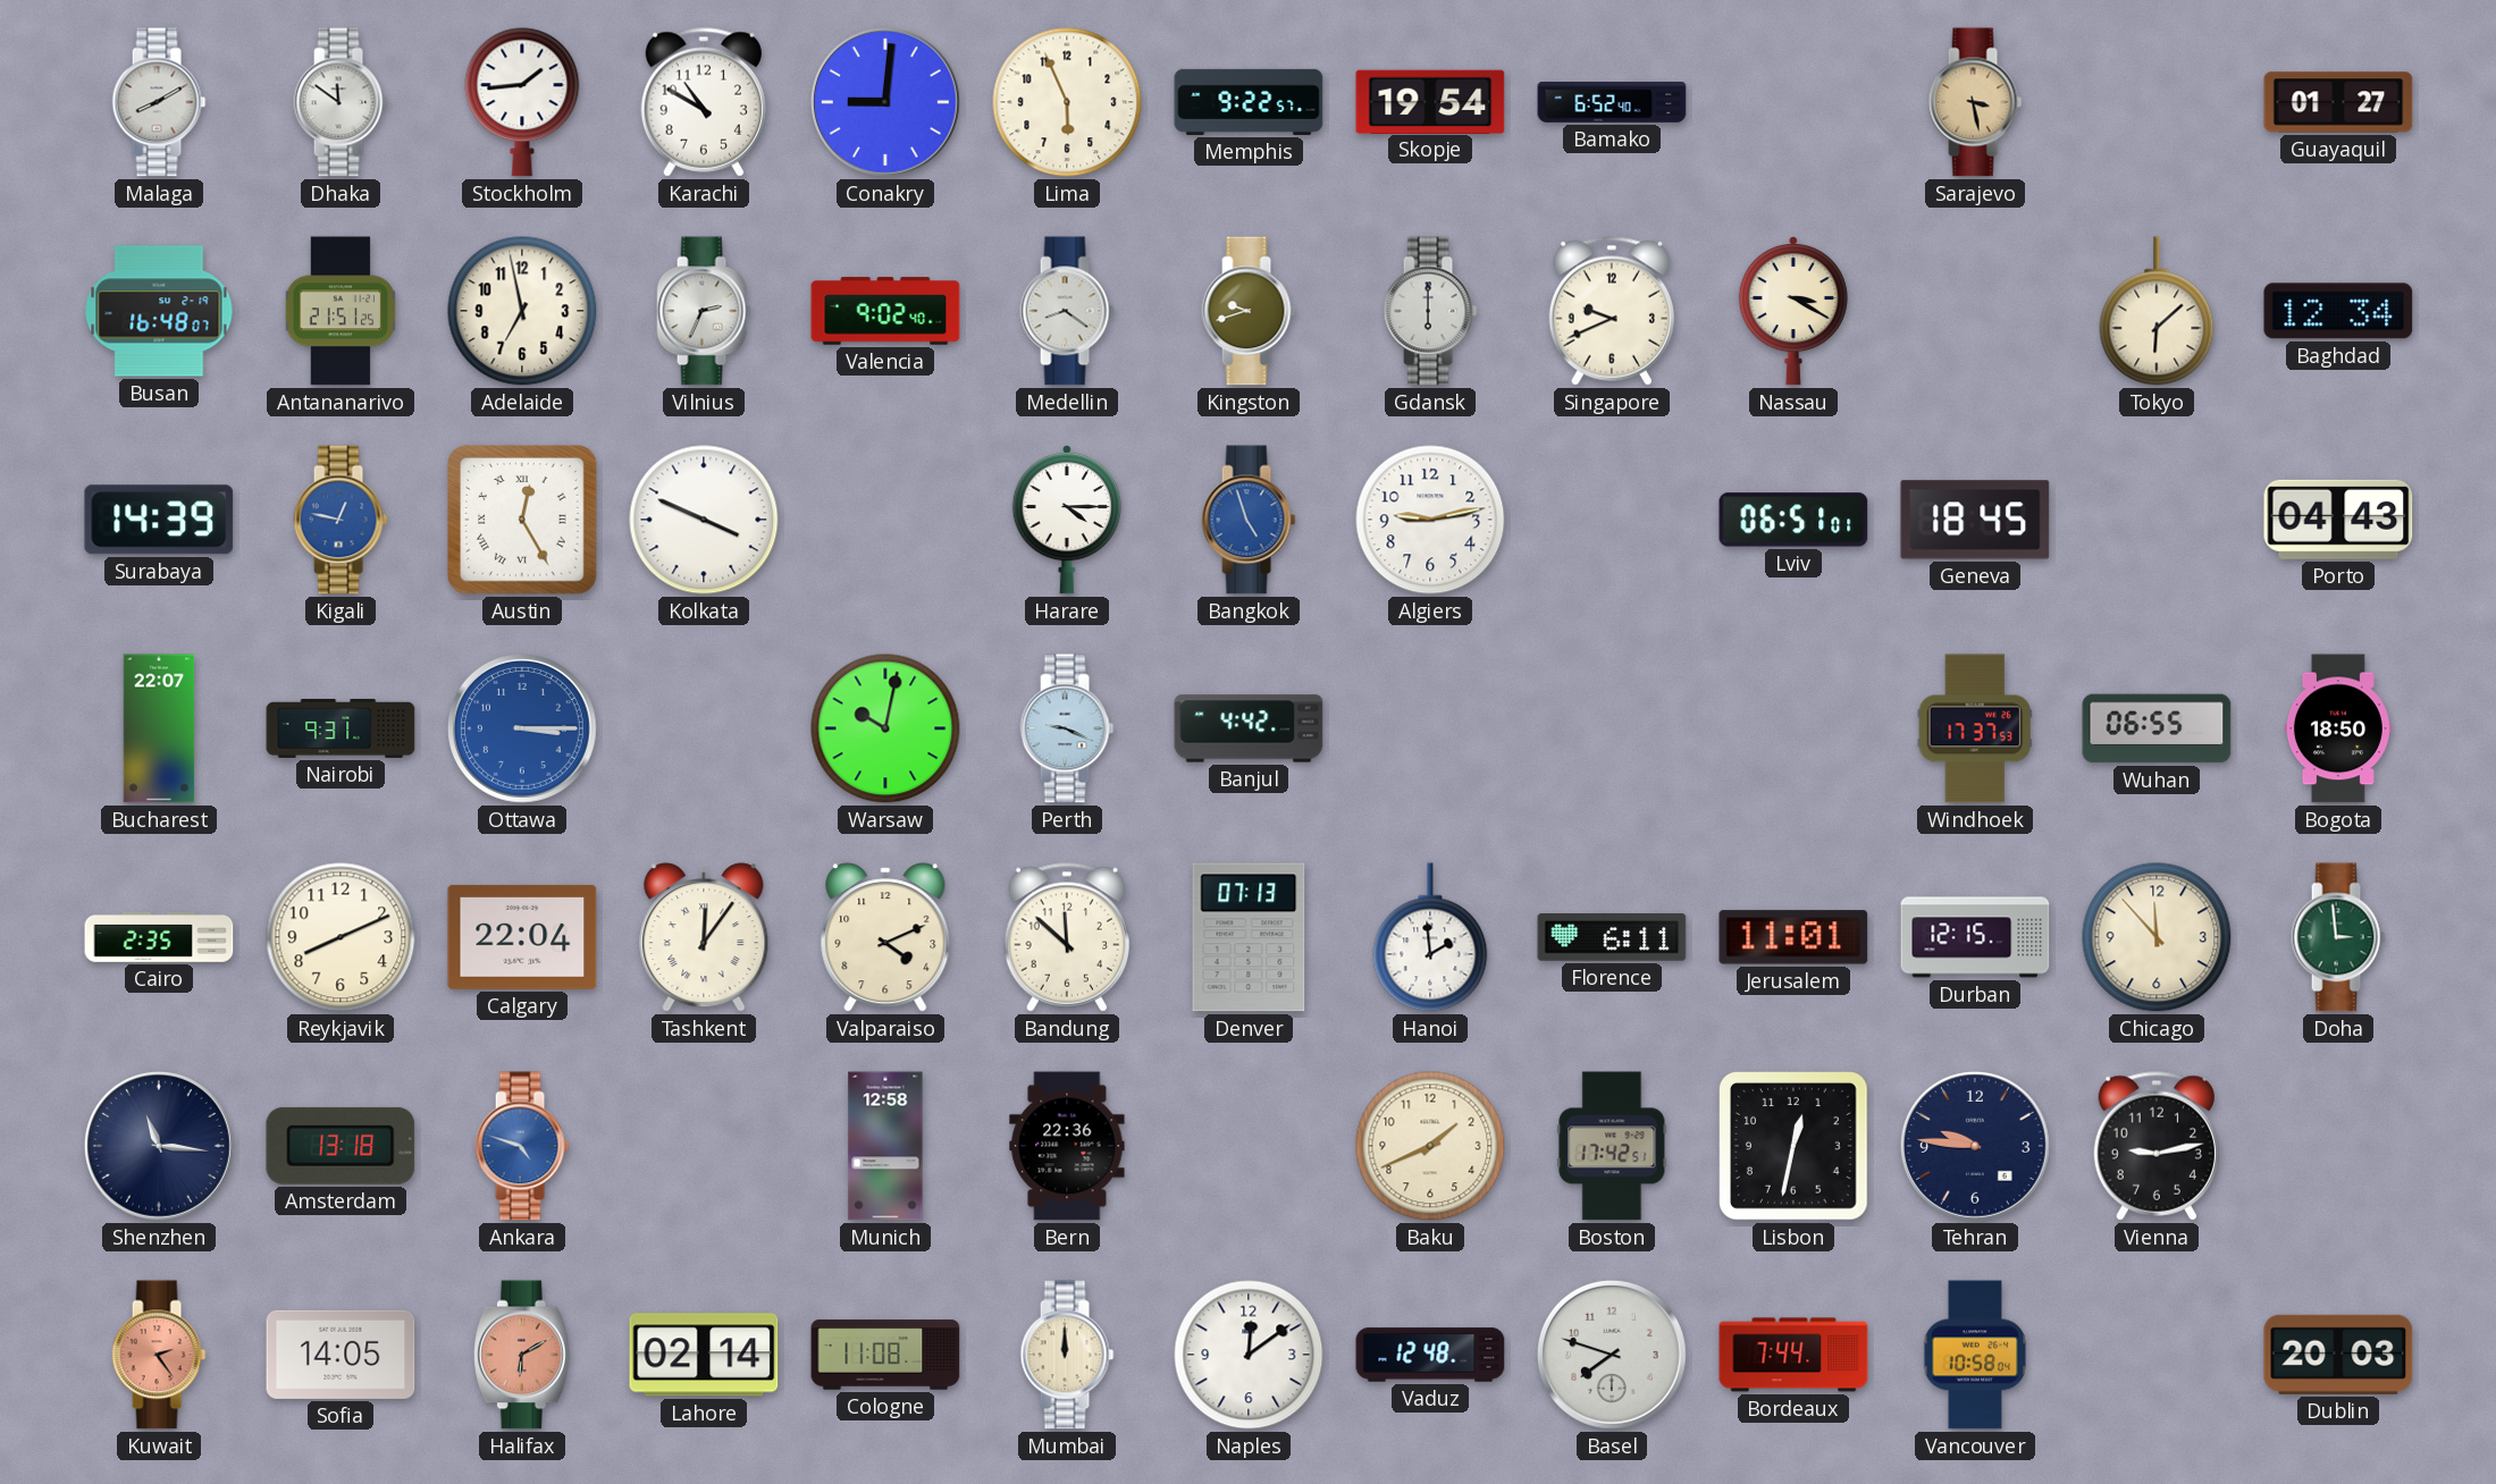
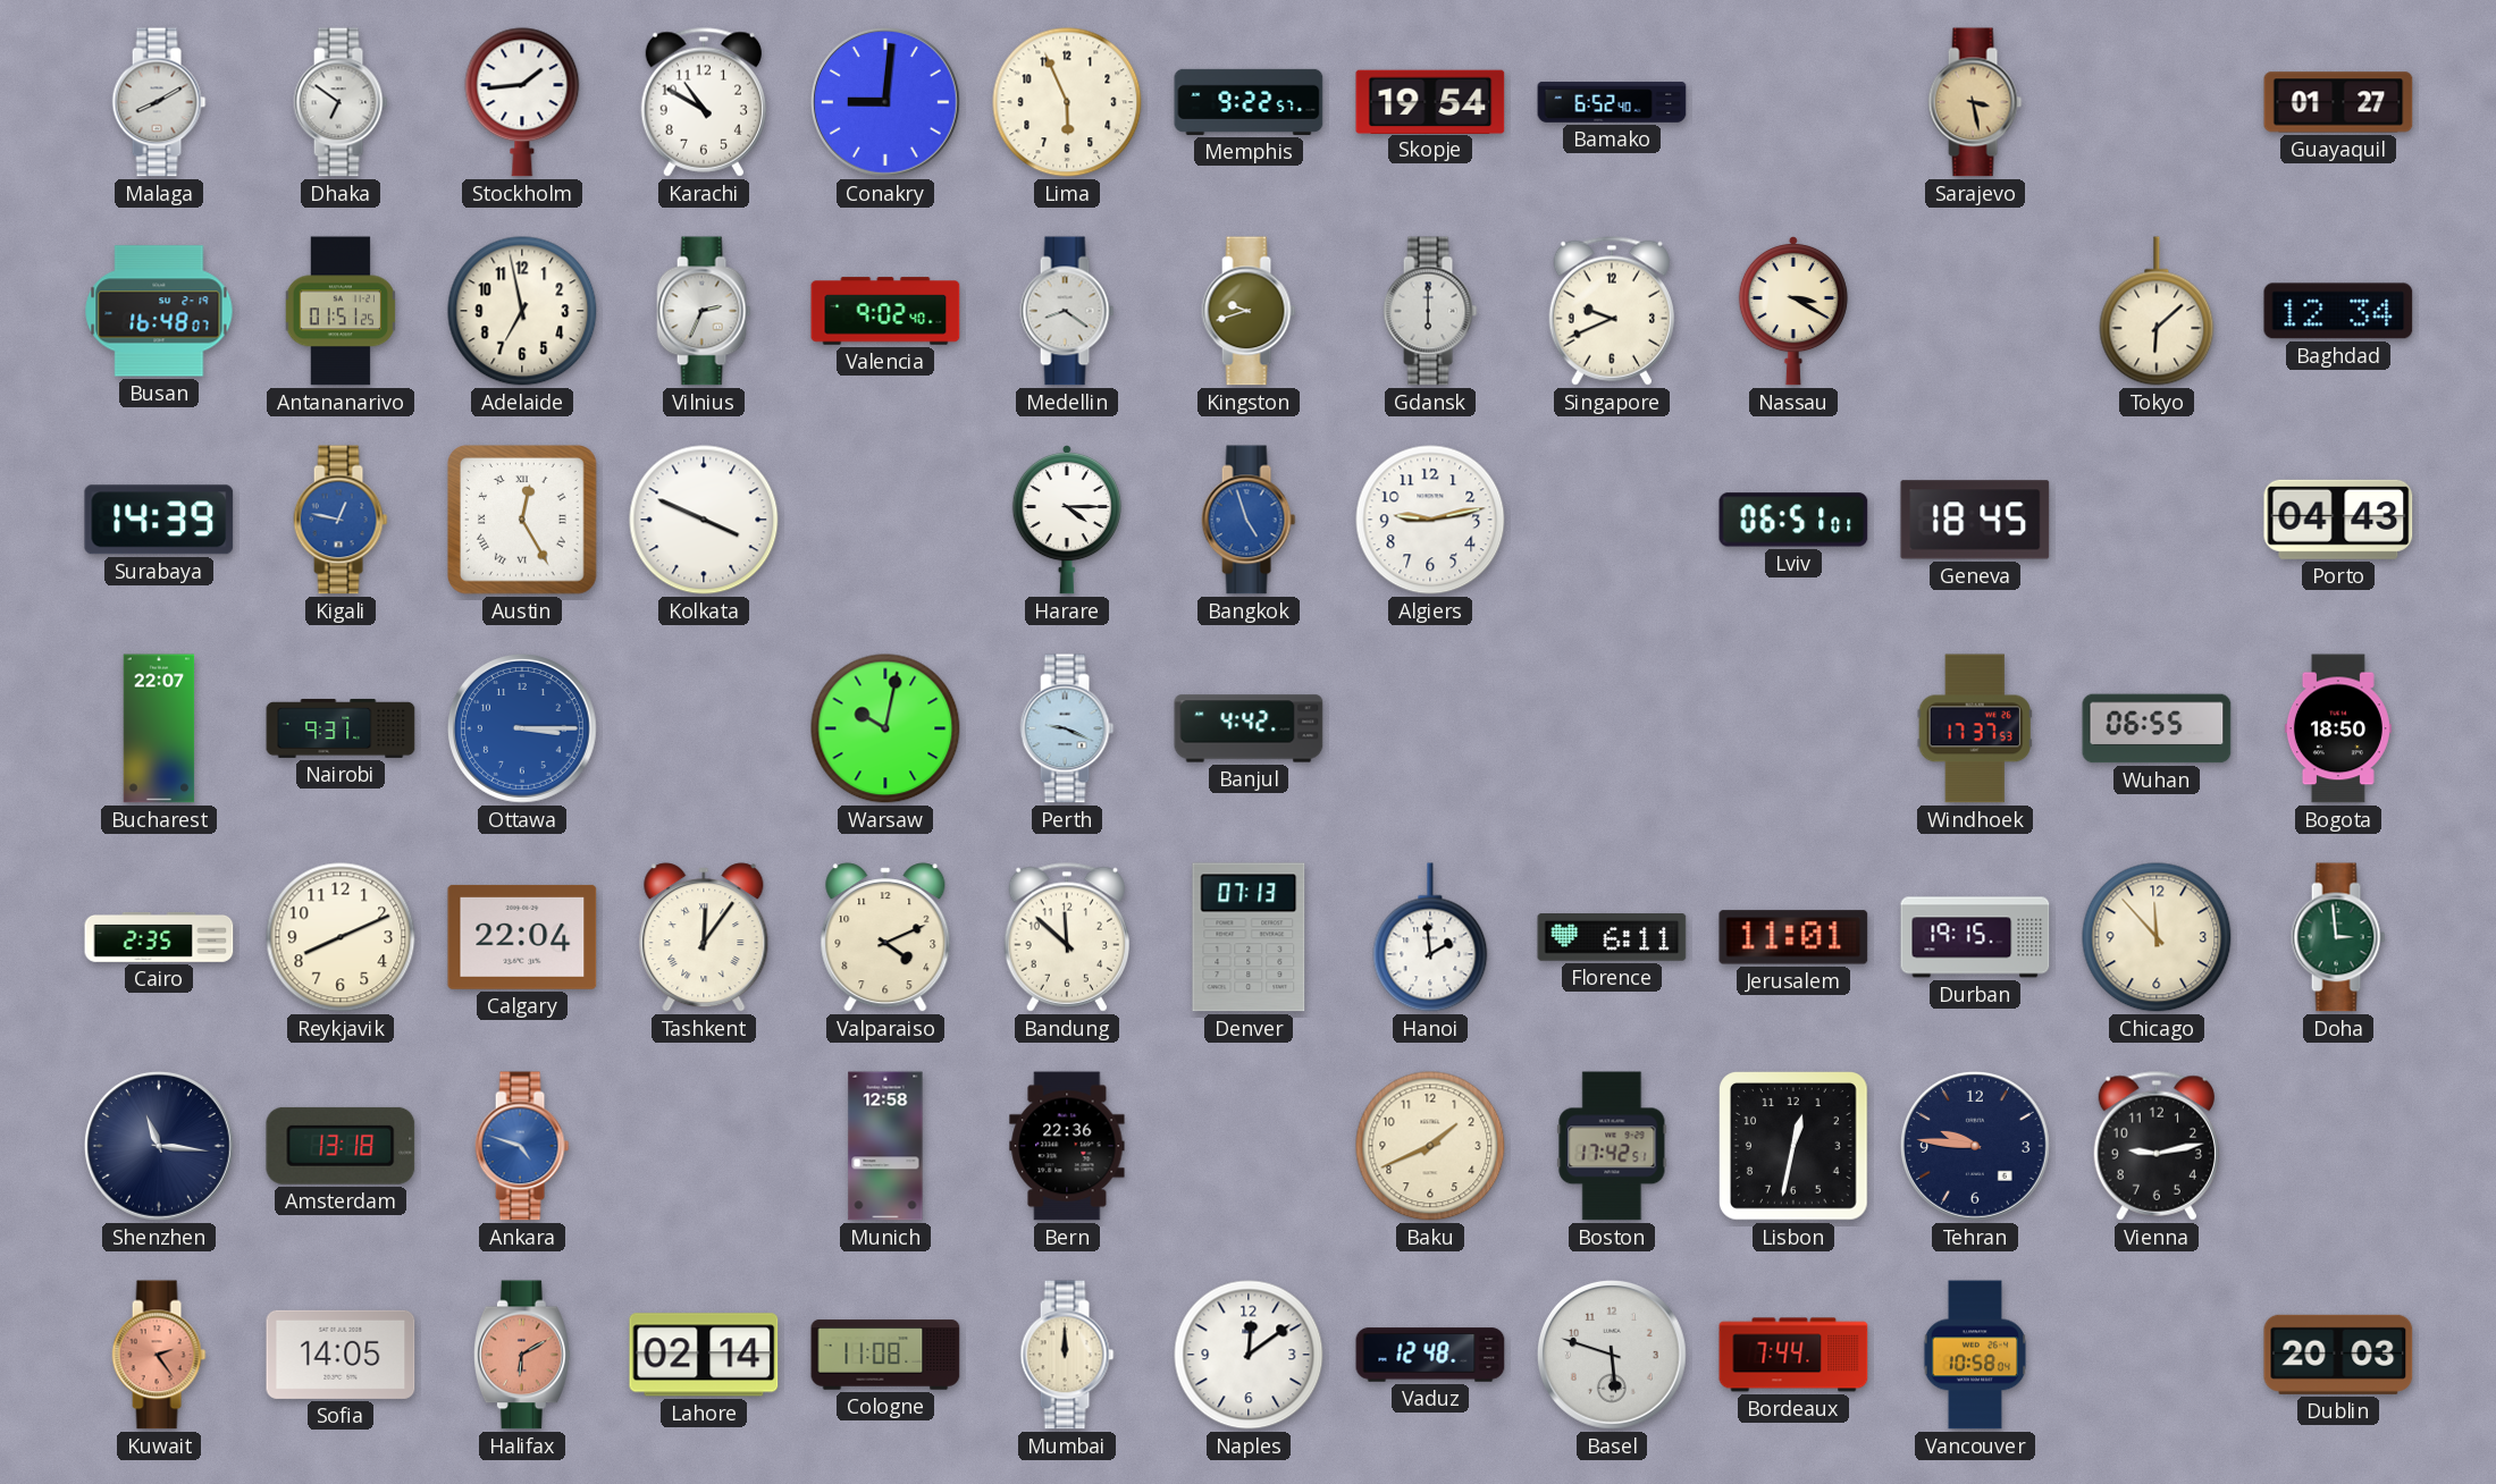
Dhaka: 11:51 -> 6:51
Antananarivo: 21:51 -> 01:51
Durban: 12:15 -> 19:15
Basel: 7:48 -> 5:48
